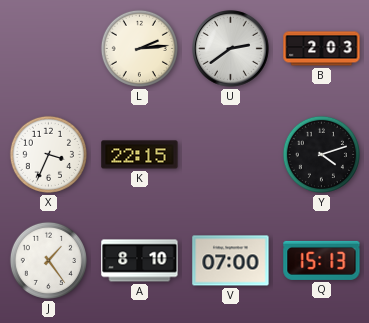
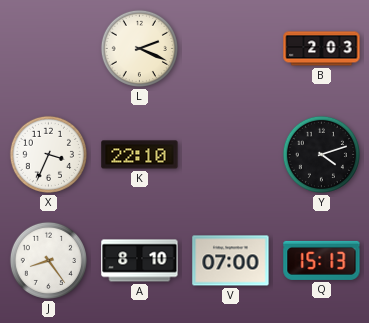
L: 2:14 -> 2:19
U: 2:39 -> none
K: 22:15 -> 22:10
J: 1:24 -> 8:24
